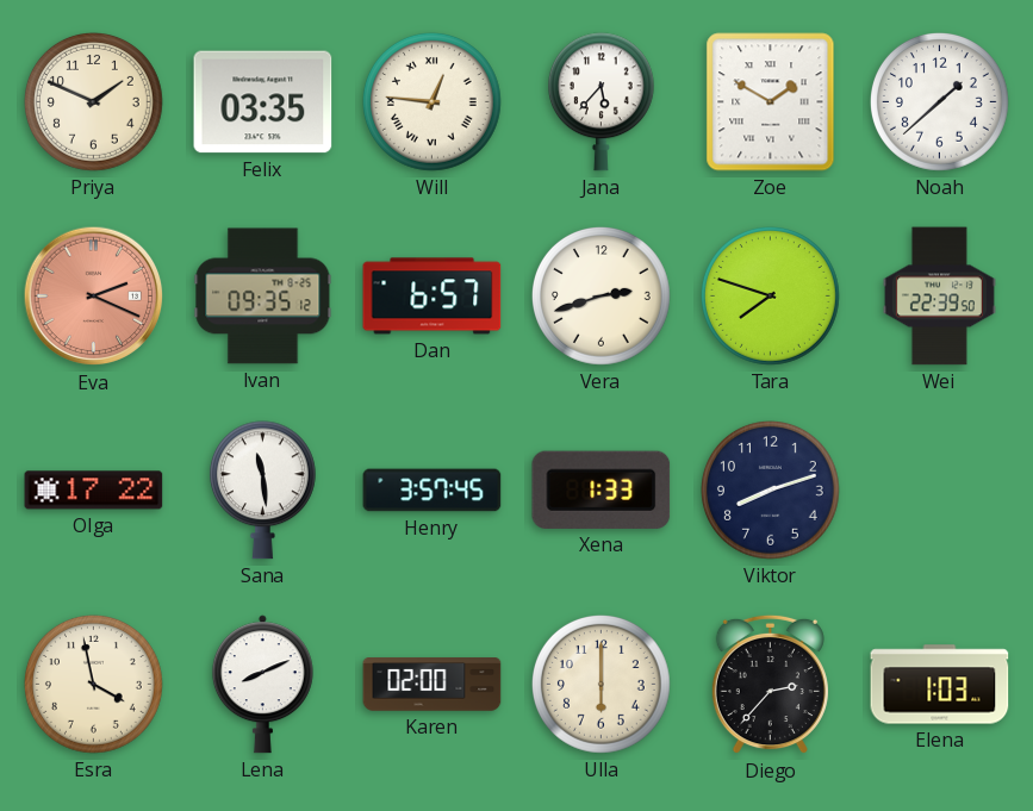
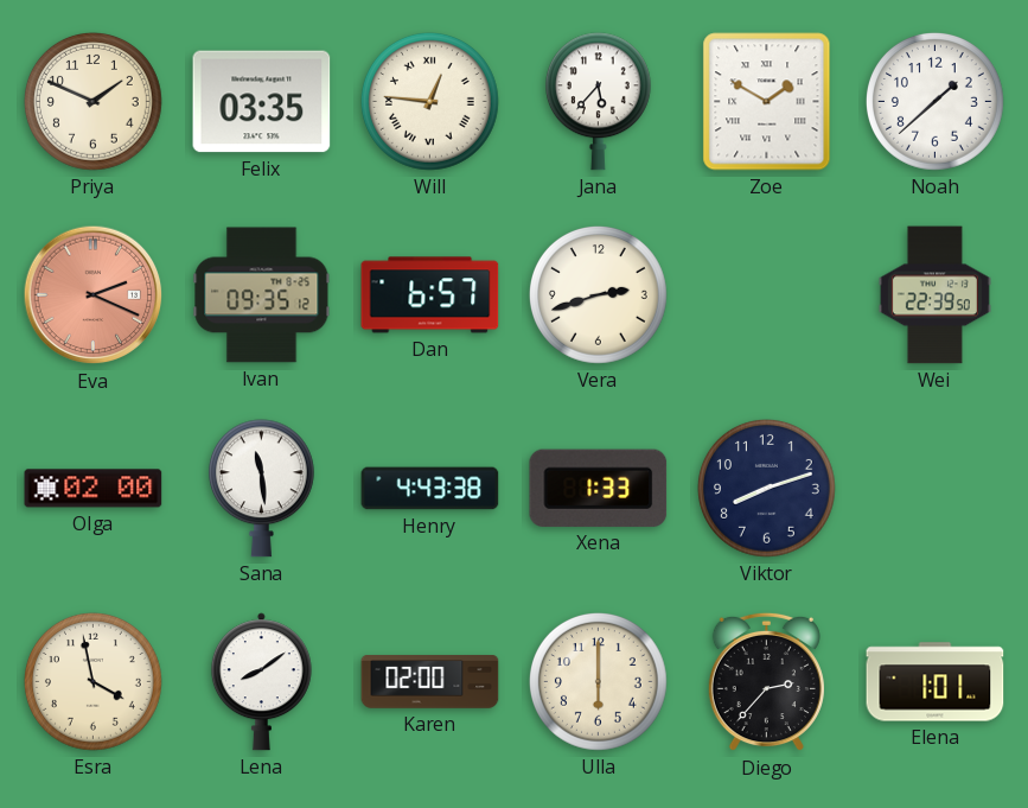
Tara: 7:48 -> none
Olga: 17:22 -> 02:00
Henry: 3:57 -> 4:43
Lena: 8:11 -> 8:09
Elena: 1:03 -> 1:01
